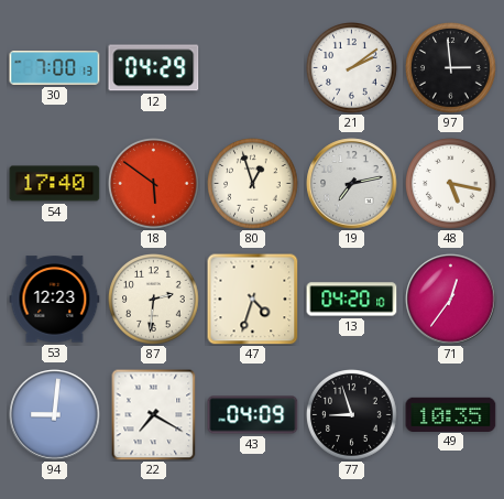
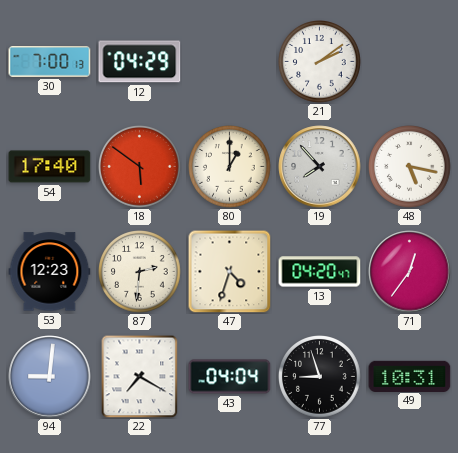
97: 2:59 -> none
80: 12:57 -> 1:00
19: 7:13 -> 7:53
13: 04:20:10 -> 04:20:47
43: 04:09 -> 04:04
49: 10:35 -> 10:31
